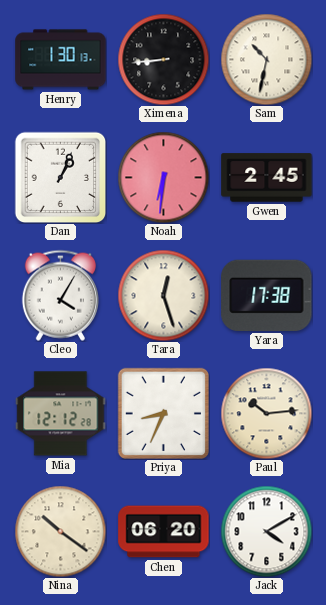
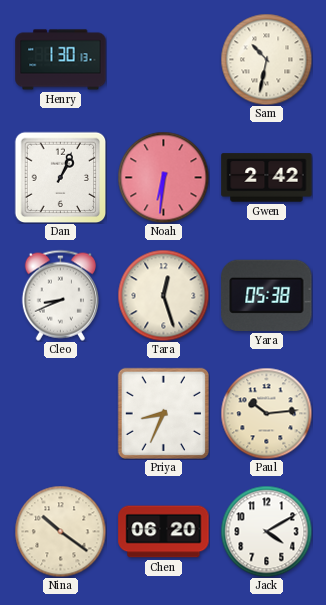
Ximena: 8:44 -> none
Gwen: 2:45 -> 2:42
Cleo: 4:05 -> 8:41
Yara: 17:38 -> 05:38
Mia: 12:12 -> none
